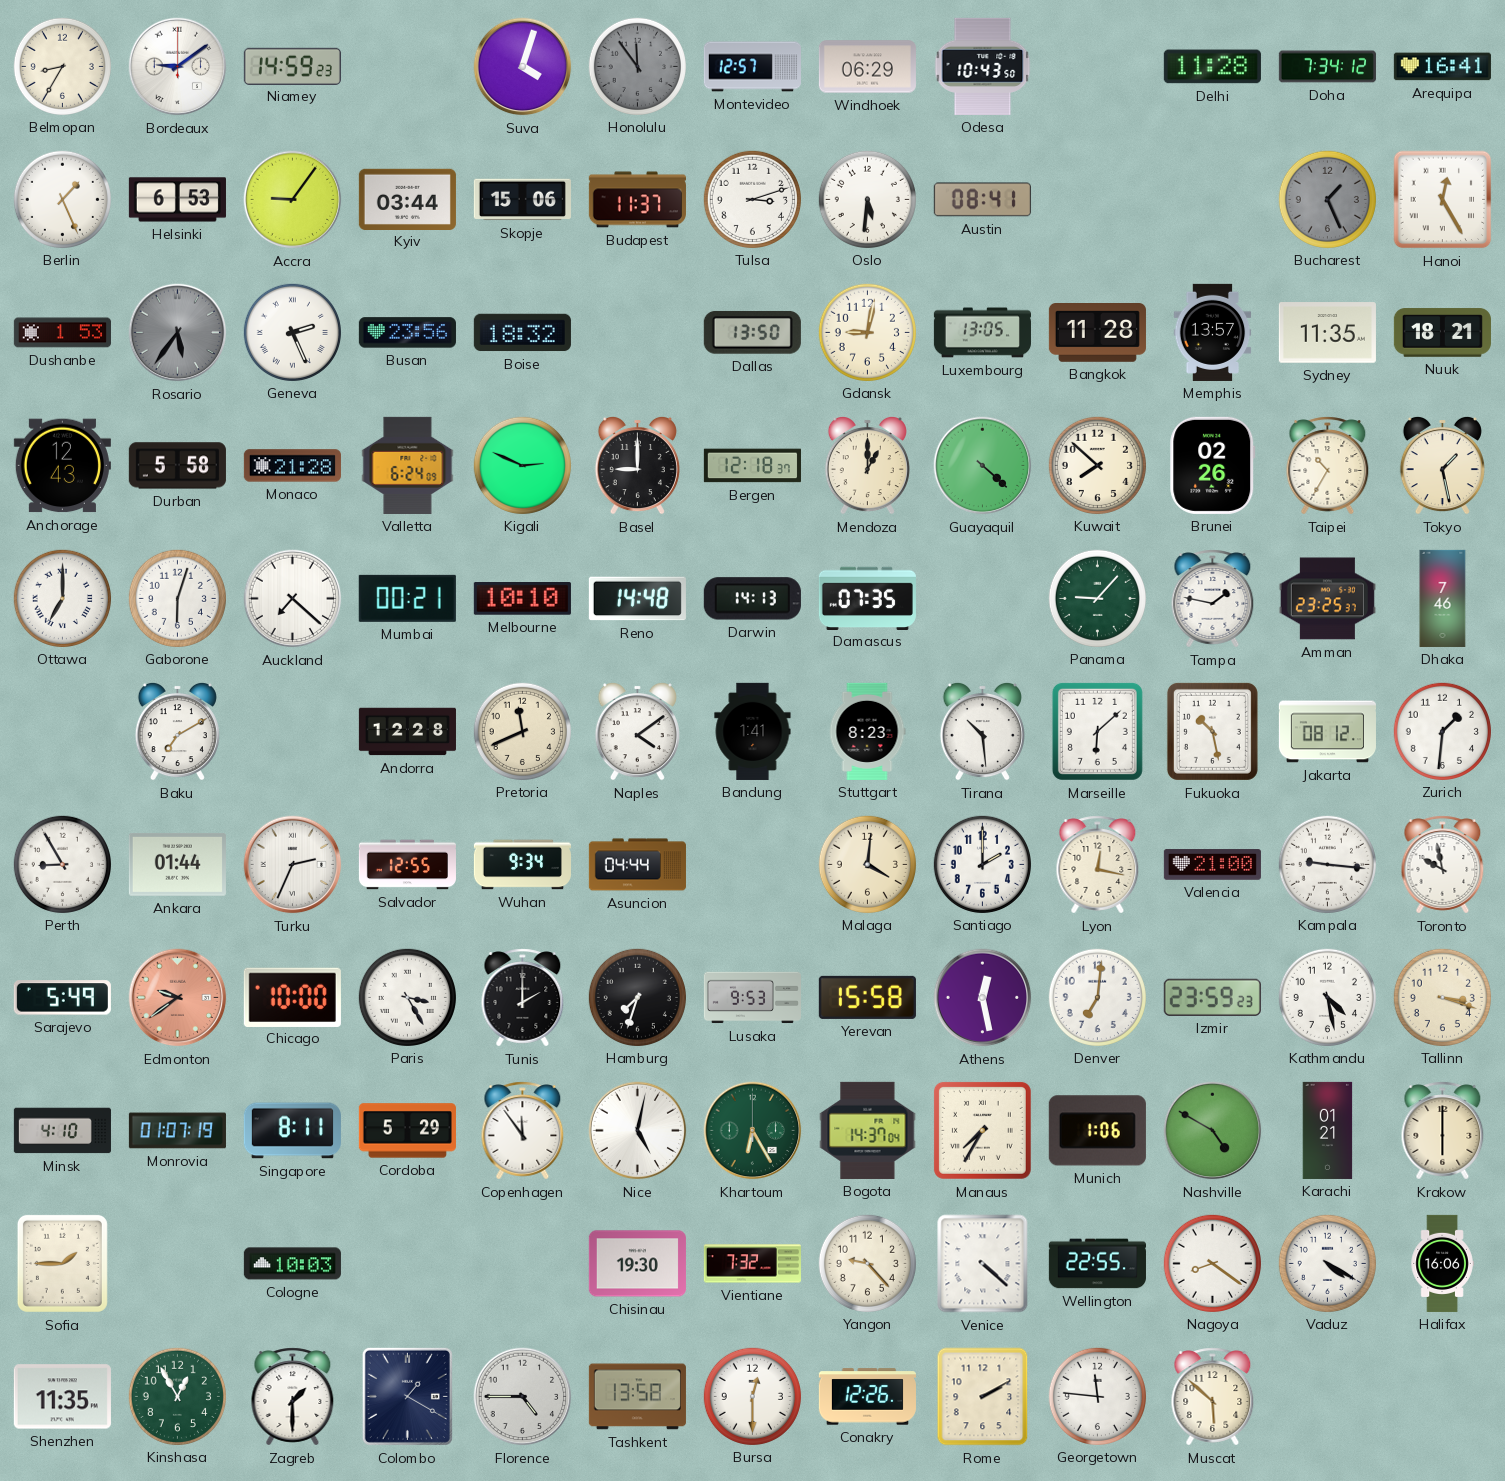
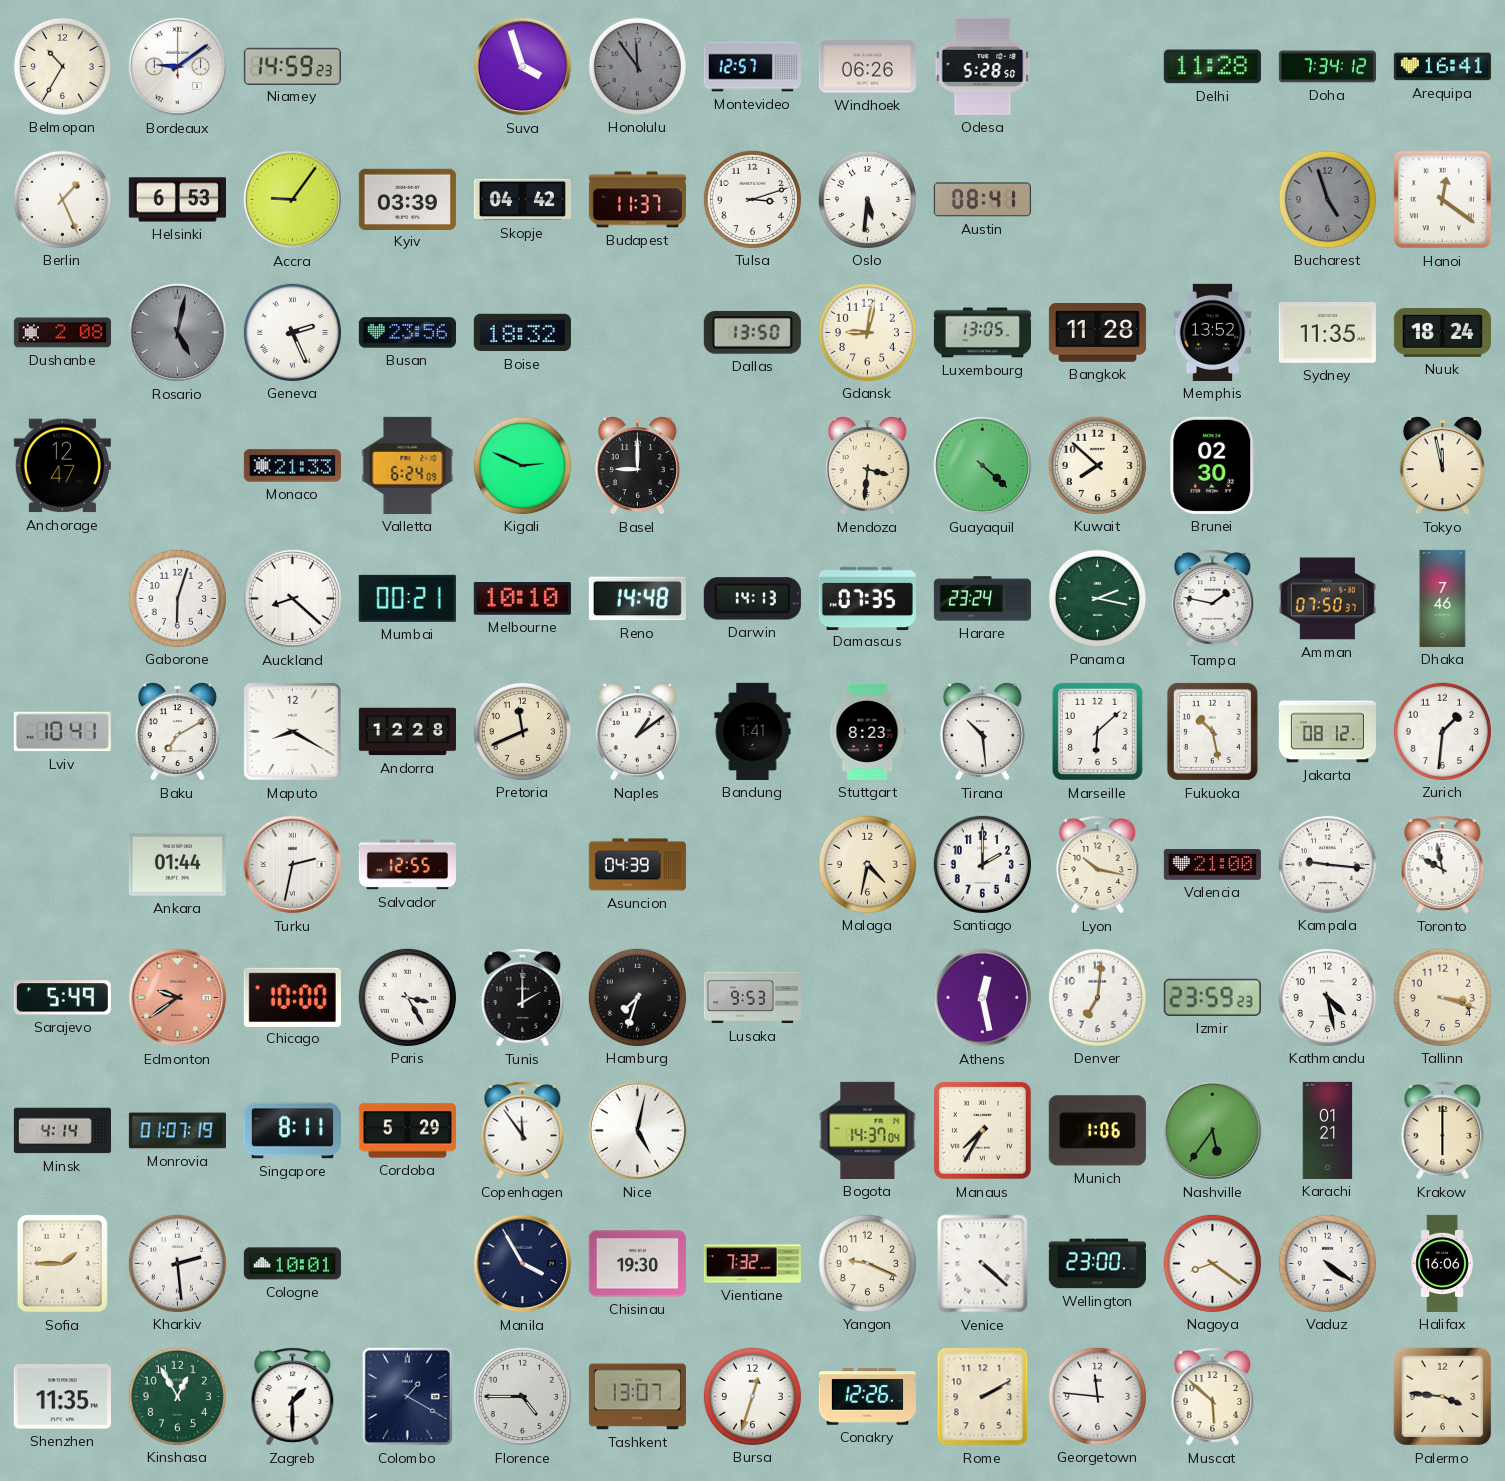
Belmopan: 8:35 -> 10:35
Suva: 4:03 -> 3:57
Windhoek: 06:29 -> 06:26
Odesa: 10:43 -> 5:28
Kyiv: 03:44 -> 03:39
Skopje: 15:06 -> 04:42
Bucharest: 1:26 -> 4:57
Hanoi: 12:25 -> 12:21
Dushanbe: 1:53 -> 2:08
Rosario: 5:36 -> 5:02
Memphis: 13:57 -> 13:52
Nuuk: 18:21 -> 18:24
Anchorage: 12:43 -> 12:47
Durban: 5:58 -> none
Monaco: 21:28 -> 21:33
Bergen: 12:18 -> none
Mendoza: 1:00 -> 3:31
Brunei: 02:26 -> 02:30
Taipei: 10:35 -> none
Tokyo: 1:28 -> 11:58
Ottawa: 7:00 -> none
Auckland: 7:22 -> 8:22
Harare: none -> 23:24
Panama: 9:07 -> 2:17
Amman: 23:25 -> 07:50
Lviv: none -> 10:41
Maputo: none -> 8:20
Naples: 4:09 -> 1:09
Perth: 8:55 -> none
Turku: 2:34 -> 2:32
Wuhan: 9:34 -> none
Asuncion: 04:44 -> 04:39
Malaga: 4:01 -> 4:32
Lyon: 12:17 -> 10:17
Yerevan: 15:58 -> none
Minsk: 4:10 -> 4:14
Khartoum: 6:25 -> none
Nashville: 4:50 -> 5:36
Kharkiv: none -> 2:29
Cologne: 10:03 -> 10:01
Manila: none -> 3:55
Yangon: 9:23 -> 9:19
Wellington: 22:55 -> 23:00
Vaduz: 4:20 -> 4:21
Tashkent: 13:58 -> 13:07
Bursa: 12:30 -> 12:33
Palermo: none -> 3:46
